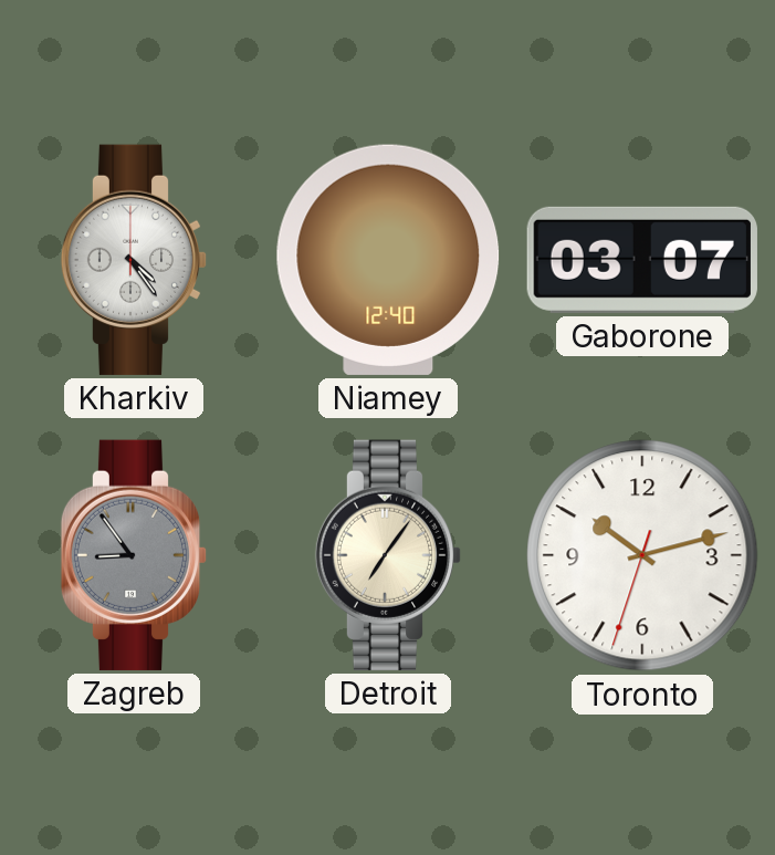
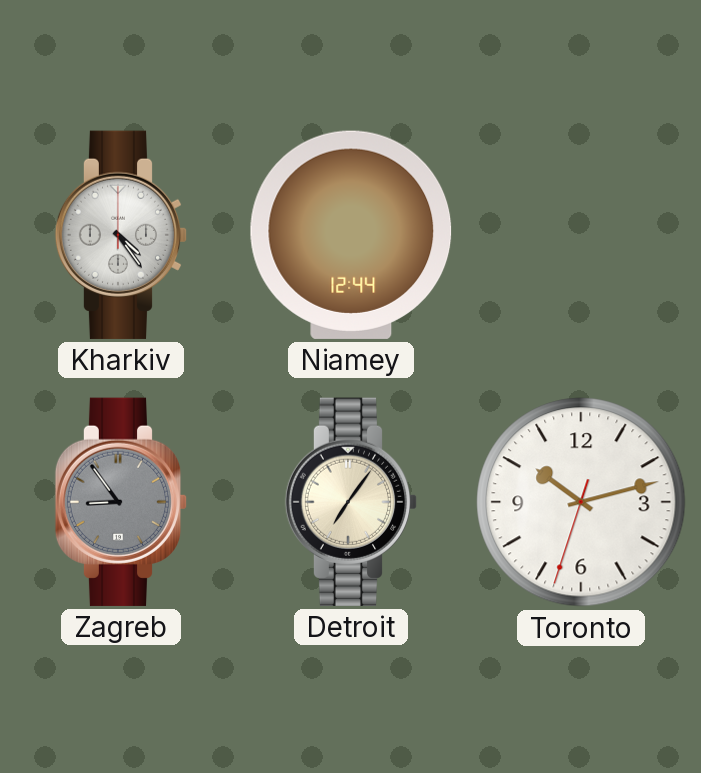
Niamey: 12:40 -> 12:44
Gaborone: 03:07 -> none
